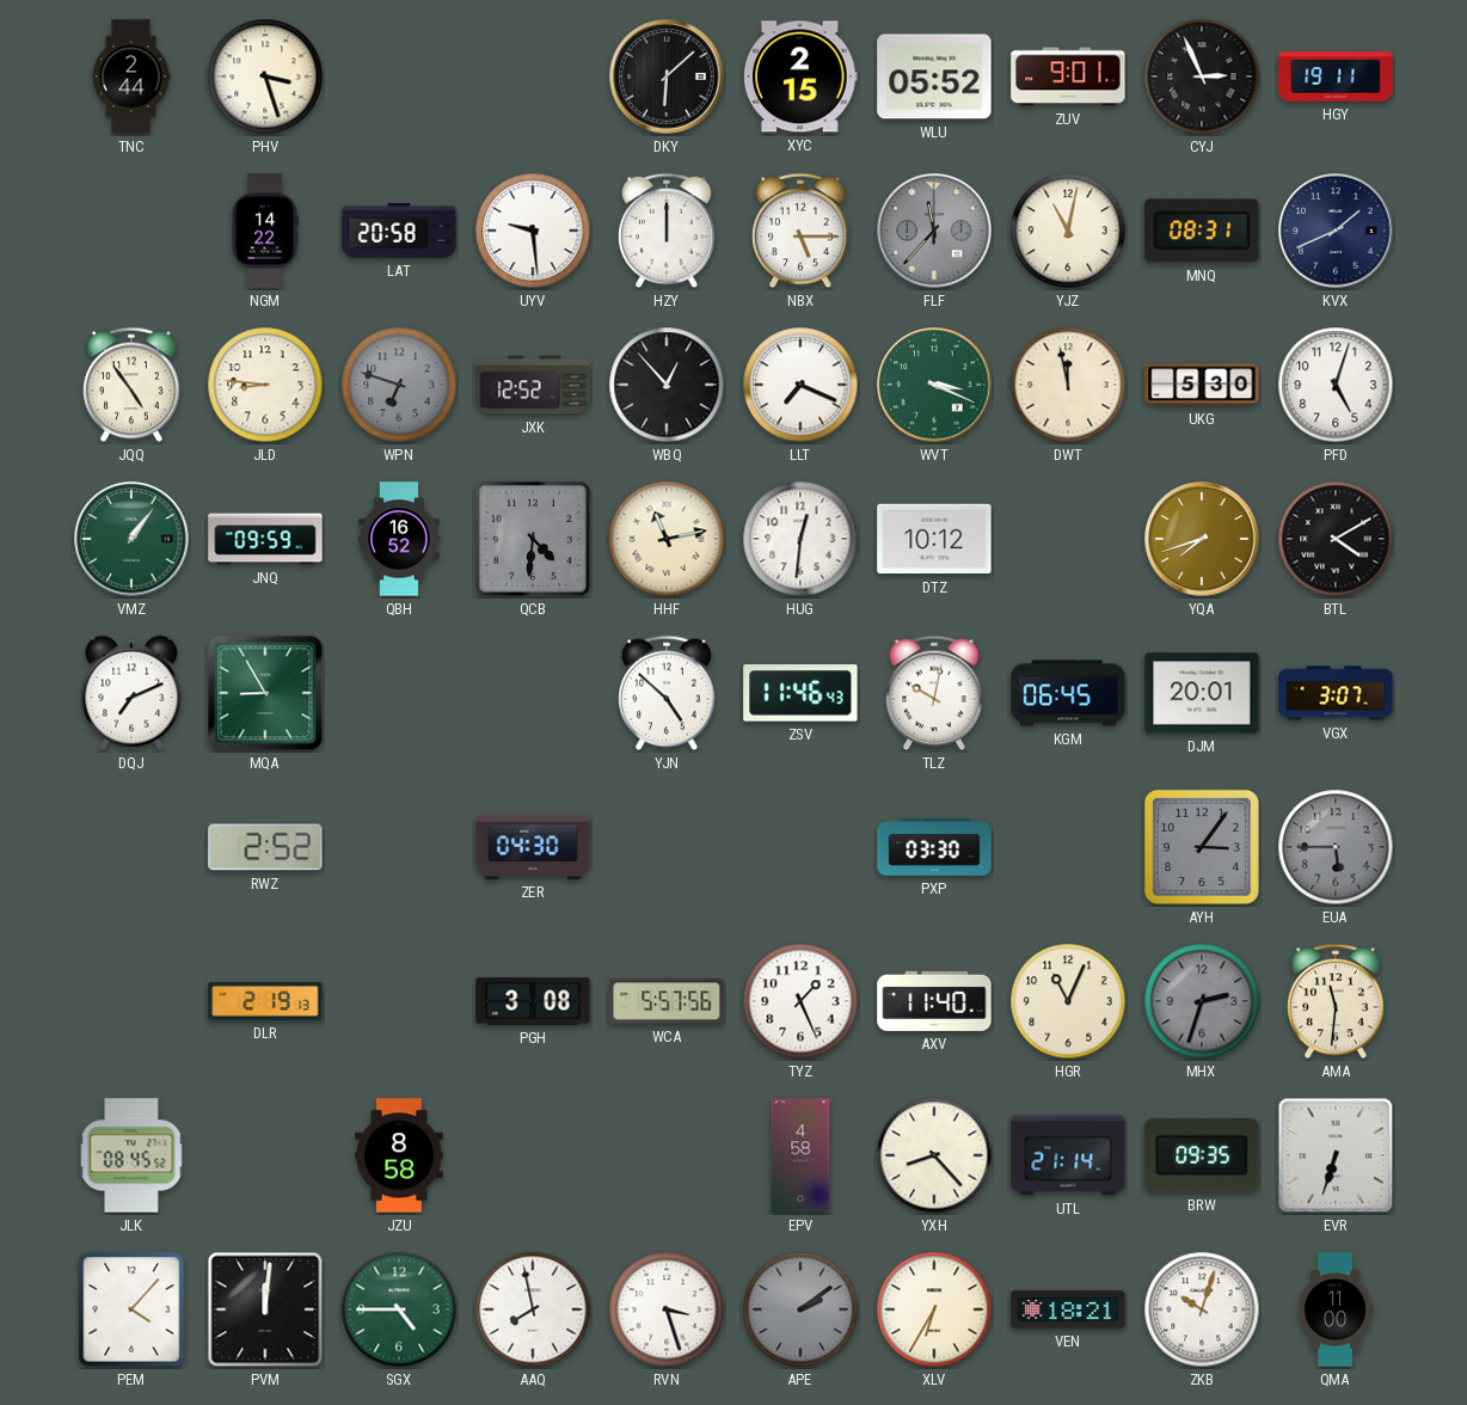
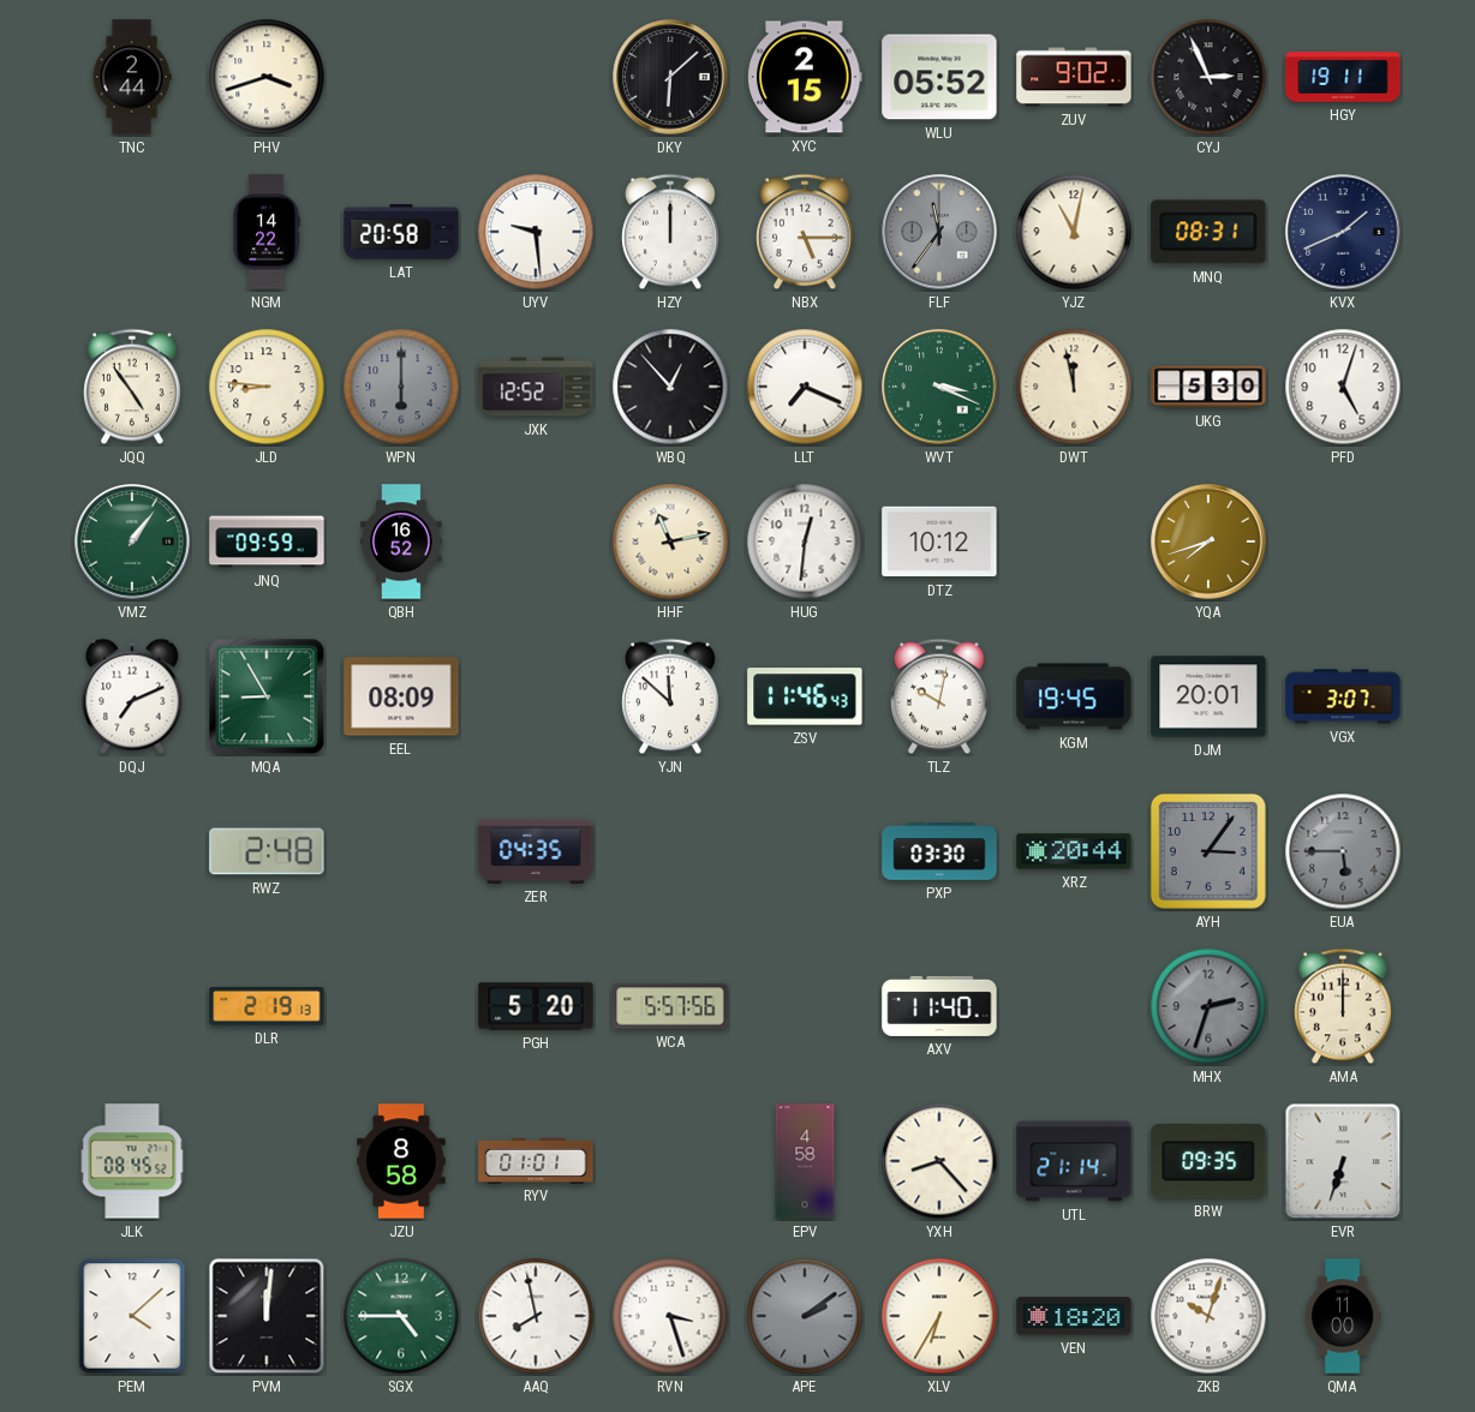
PHV: 3:27 -> 3:42
ZUV: 9:01 -> 9:02
FLF: 11:37 -> 11:36
WPN: 6:48 -> 6:00
QCB: 4:31 -> none
BTL: 4:10 -> none
EEL: none -> 08:09
YJN: 4:52 -> 11:52
KGM: 06:45 -> 19:45
RWZ: 2:52 -> 2:48
ZER: 04:30 -> 04:35
XRZ: none -> 20:44
PGH: 3:08 -> 5:20
TYZ: 1:26 -> none
HGR: 11:04 -> none
AMA: 11:31 -> 12:00
RYV: none -> 01:01
PEM: 4:07 -> 4:08
VEN: 18:21 -> 18:20
